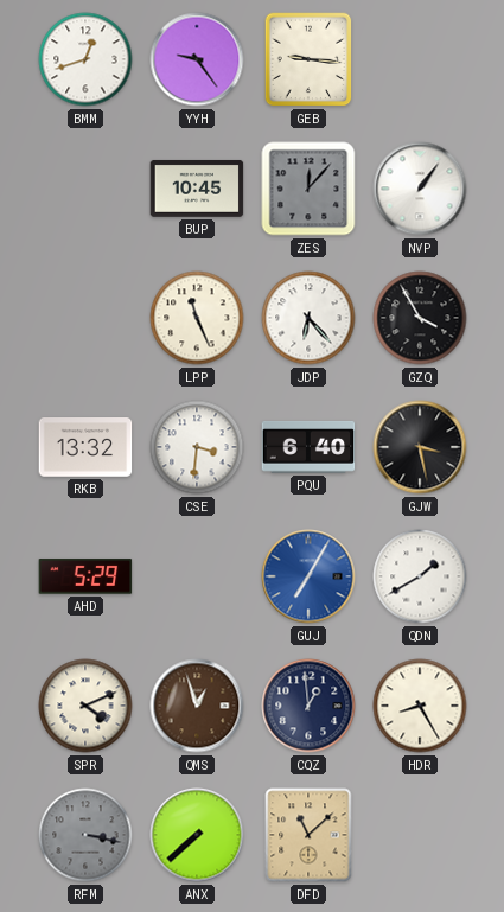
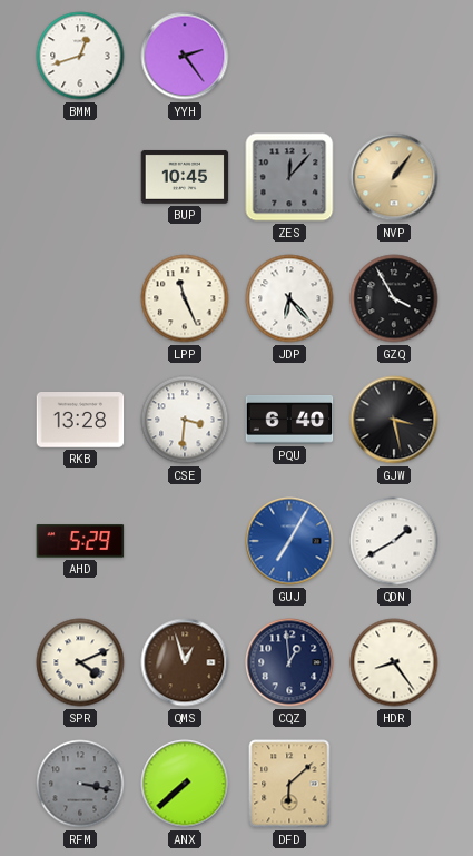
YYH: 9:24 -> 2:24
GEB: 9:16 -> none
NVP dial: white -> champagne
RKB: 13:32 -> 13:28
HDR: 8:25 -> 8:24
DFD: 11:08 -> 6:08
